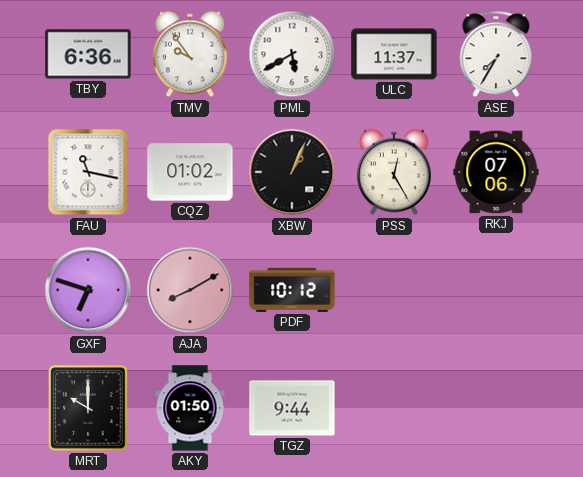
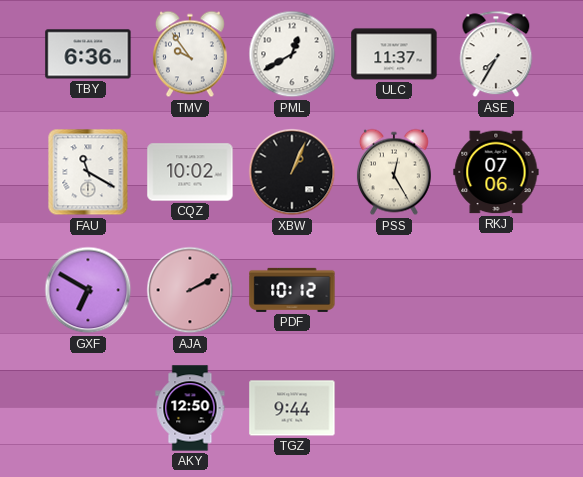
PML: 5:40 -> 12:40
FAU: 11:17 -> 11:20
CQZ: 01:02 -> 10:02
GXF: 6:48 -> 6:50
AJA: 8:10 -> 2:10
MRT: 10:00 -> none
AKY: 01:50 -> 12:50
